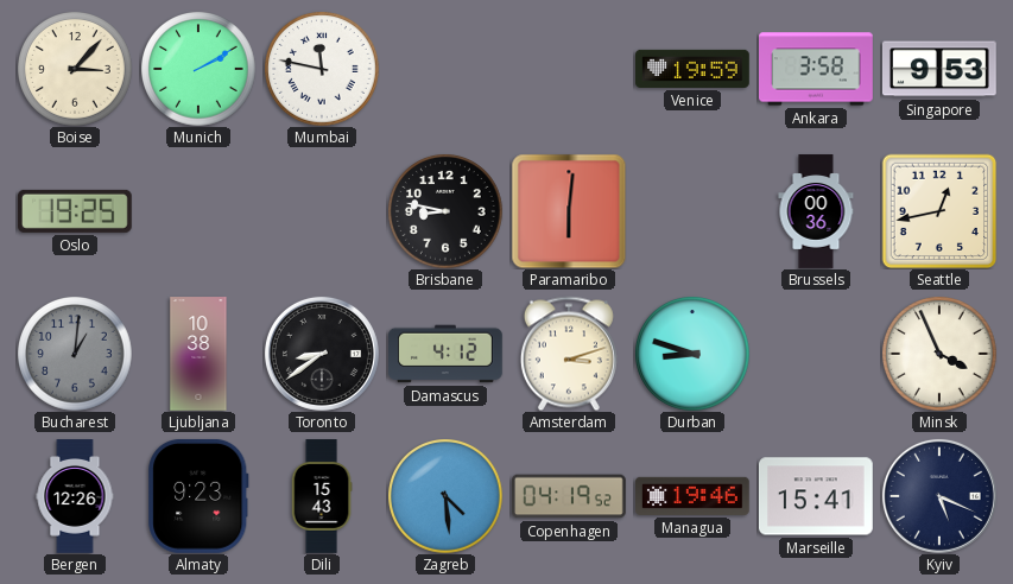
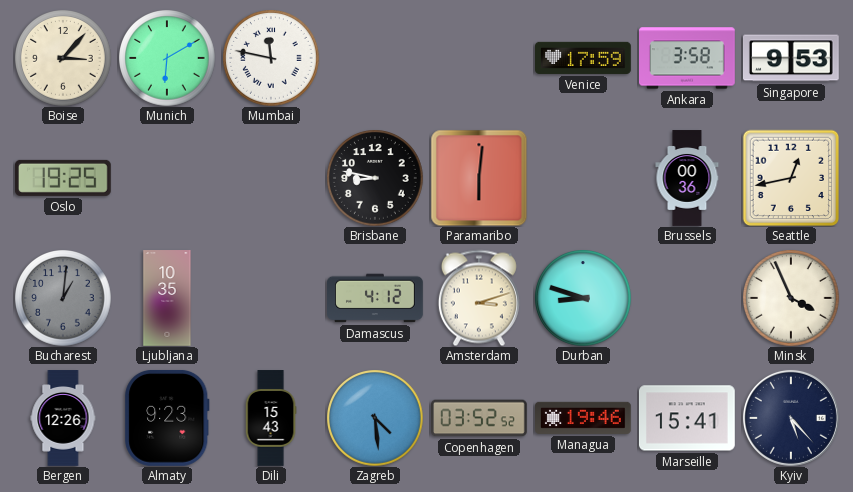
Munich: 2:10 -> 6:10
Venice: 19:59 -> 17:59
Ljubljana: 10:38 -> 10:35
Toronto: 8:39 -> none
Copenhagen: 04:19 -> 03:52
Kyiv: 5:19 -> 5:23
